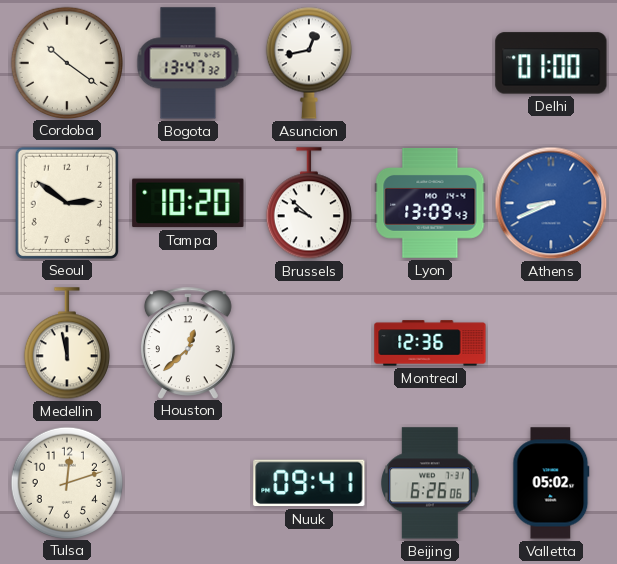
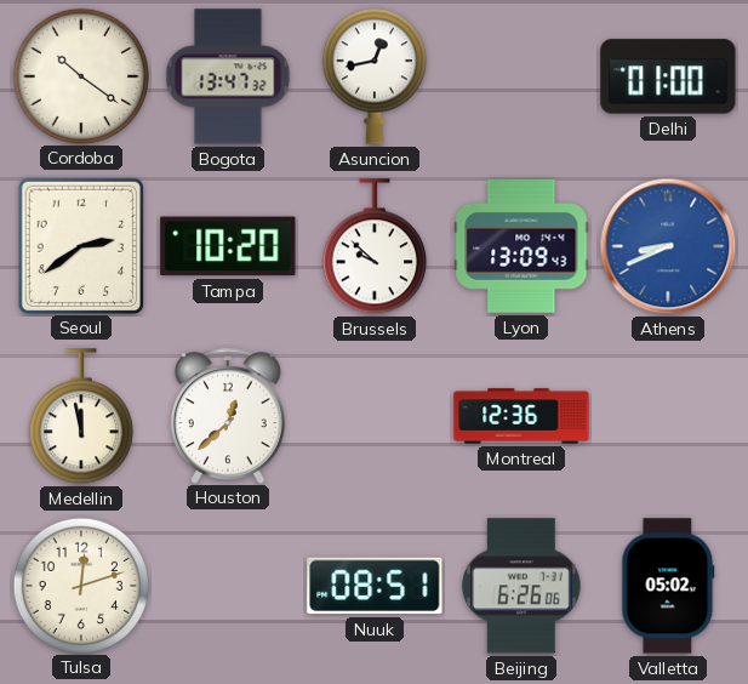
Seoul: 2:51 -> 2:39
Nuuk: 09:41 -> 08:51
